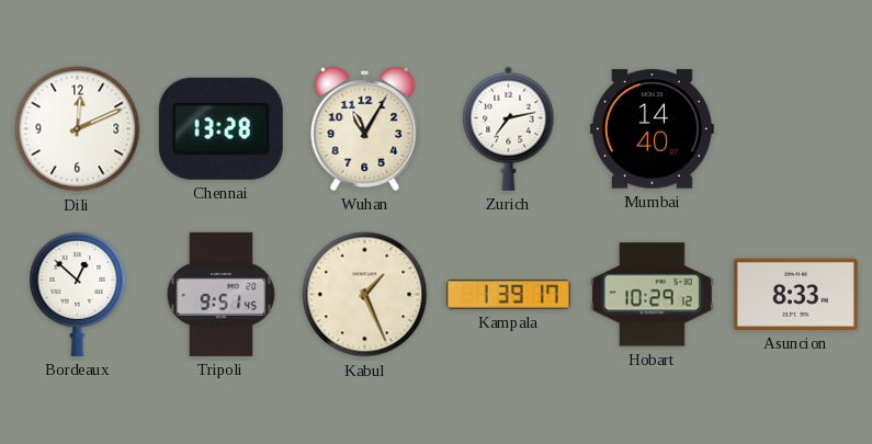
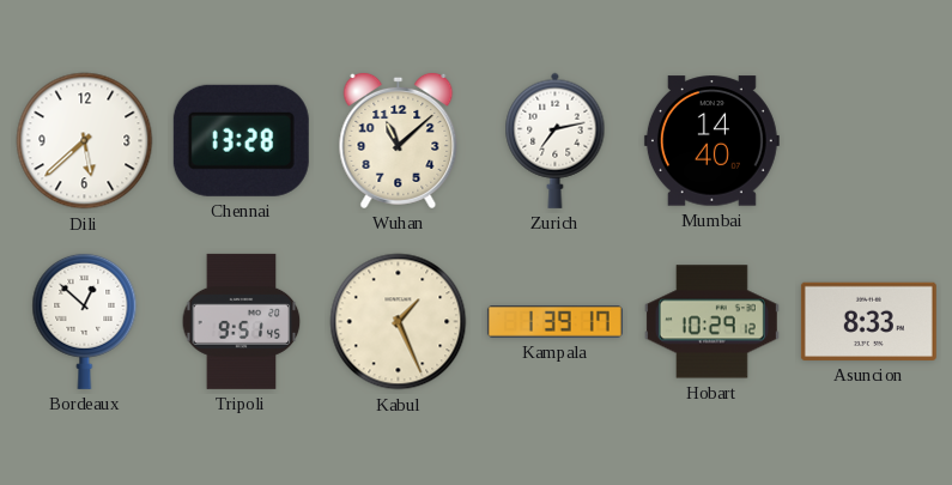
Dili: 12:11 -> 5:38
Wuhan: 11:05 -> 11:08
